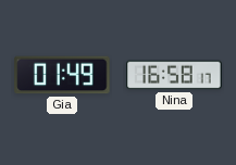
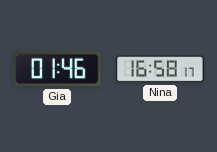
Gia: 01:49 -> 01:46
